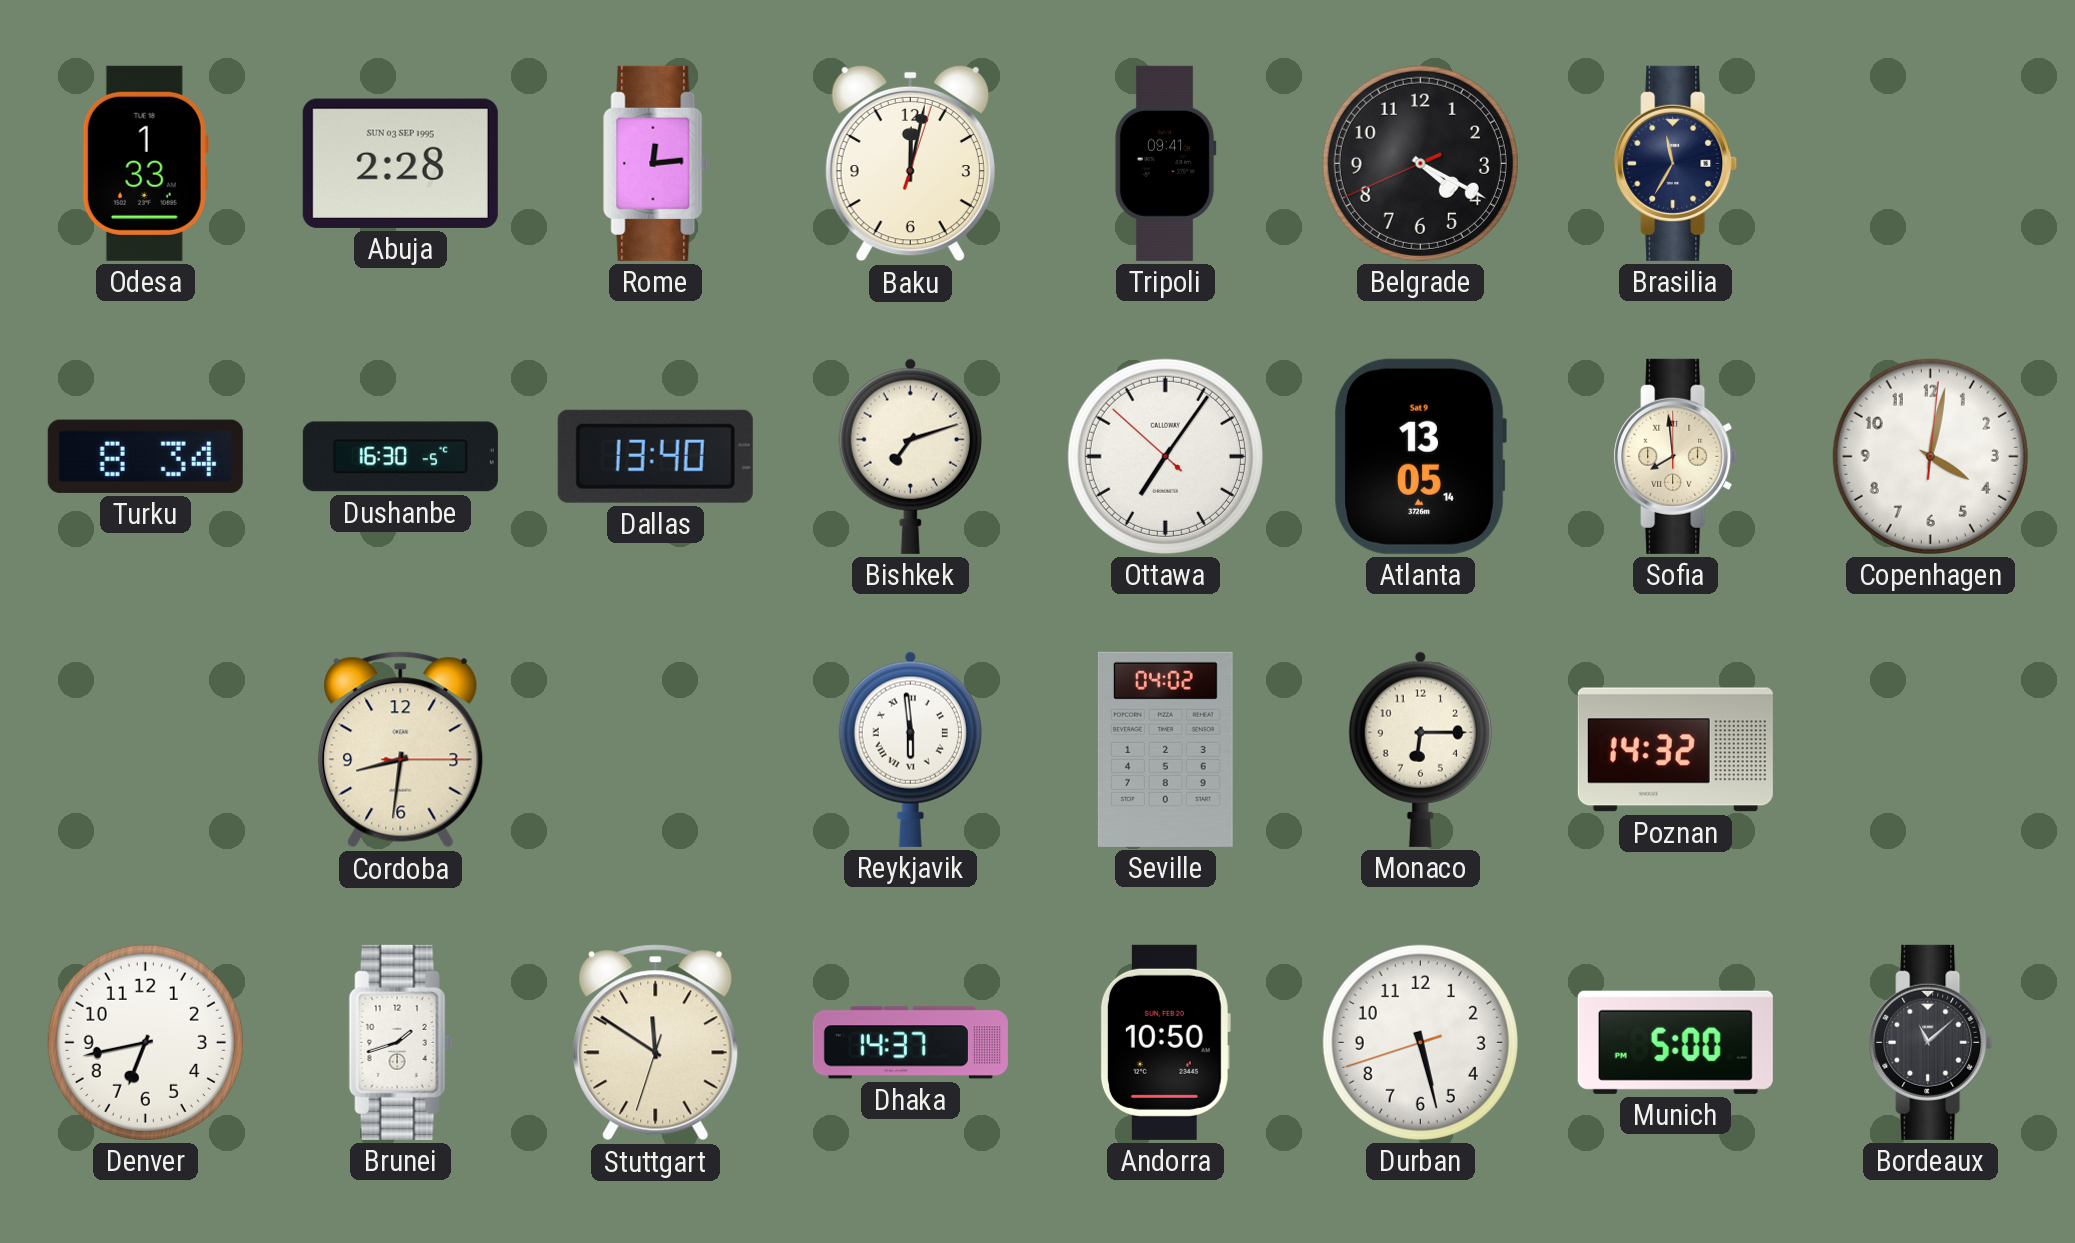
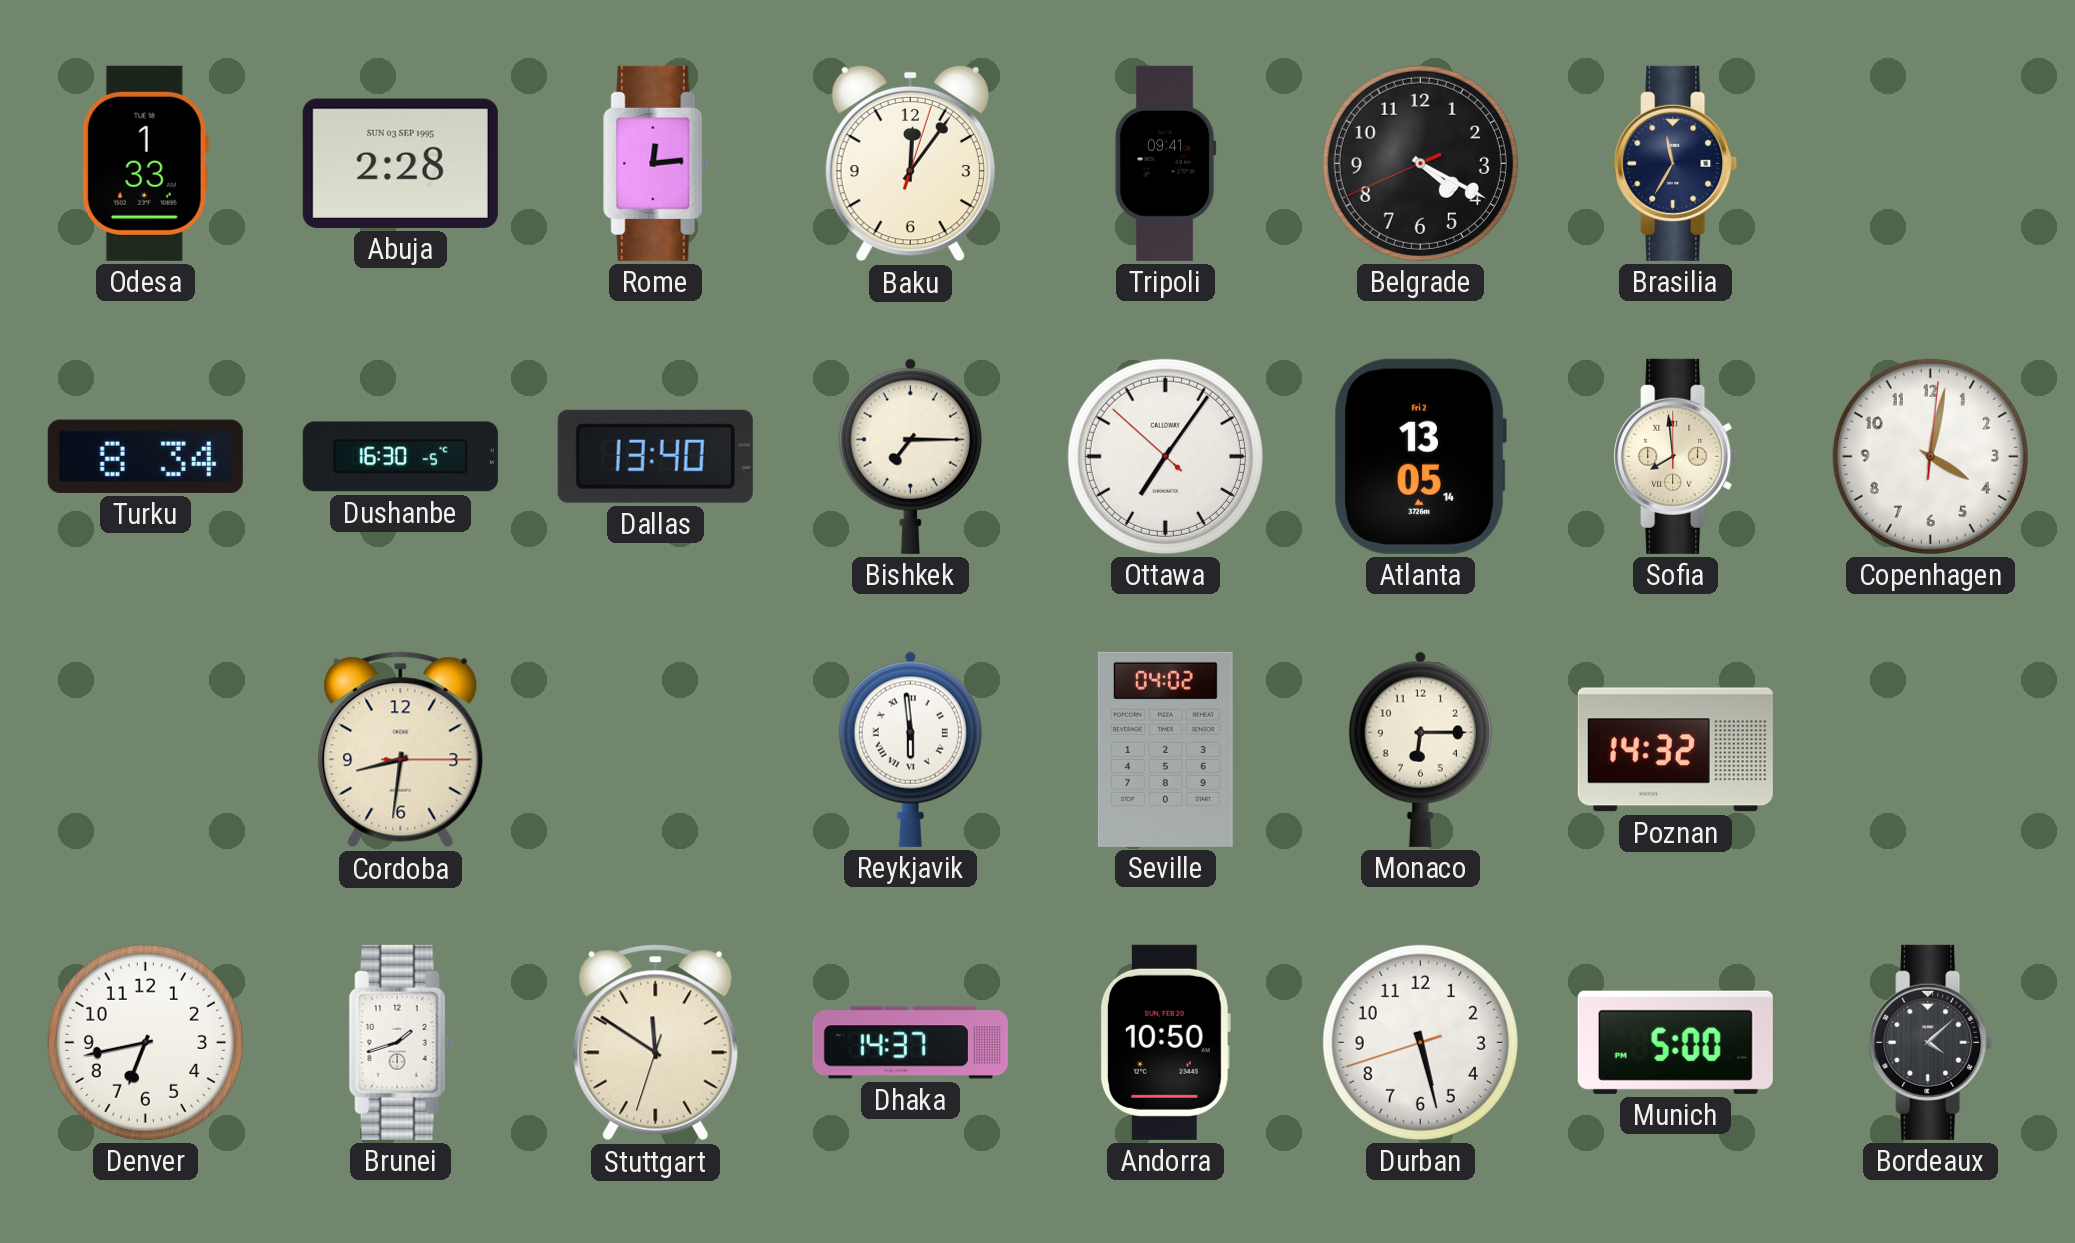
Baku: 12:02 -> 12:06
Bishkek: 7:12 -> 7:15
Atlanta date: Sat 9 -> Fri 2
Bordeaux: 11:08 -> 4:08
